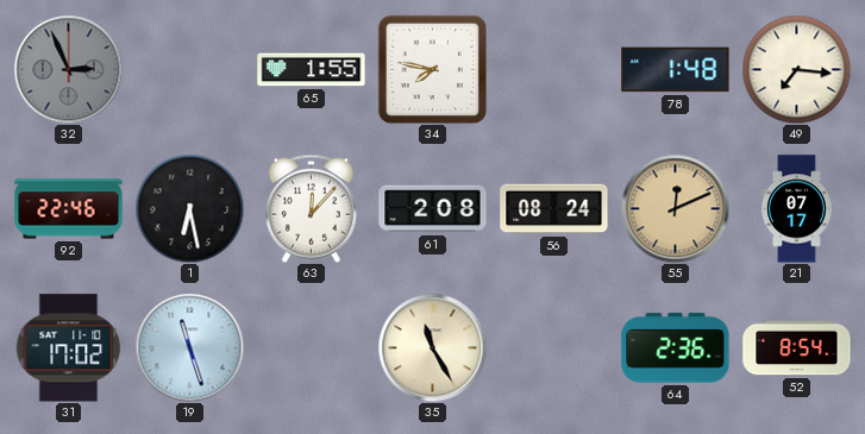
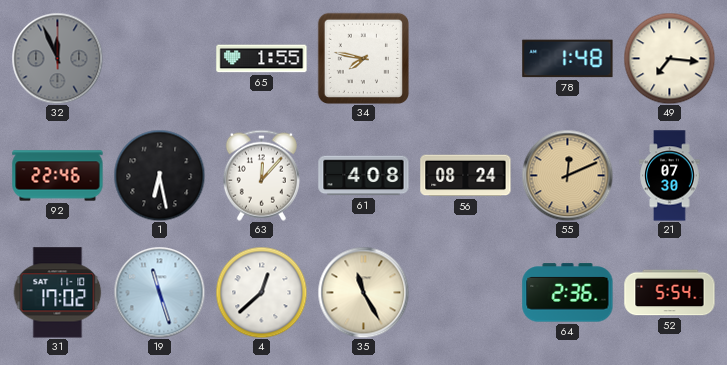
32: 2:56 -> 11:56
61: 2:08 -> 4:08
21: 07:17 -> 07:30
4: none -> 12:38
52: 8:54 -> 5:54
